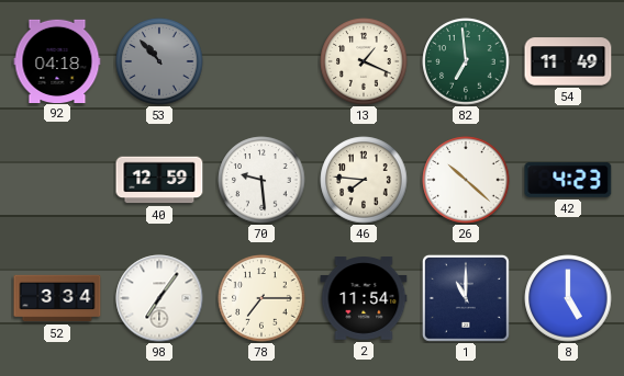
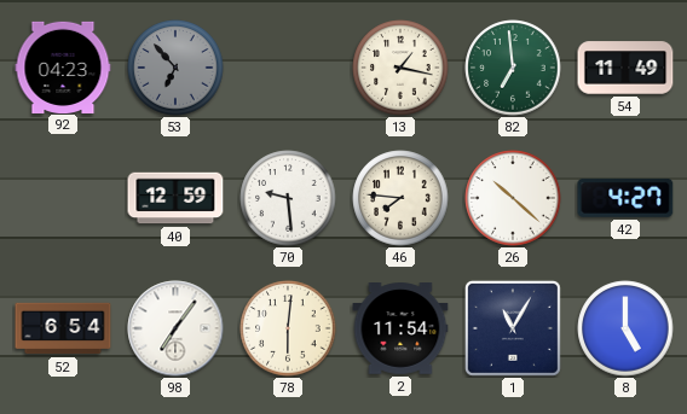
92: 04:18 -> 04:23
53: 10:53 -> 6:53
13: 1:19 -> 1:17
42: 4:23 -> 4:27
52: 3:34 -> 6:54
78: 7:15 -> 6:01
1: 11:00 -> 11:05
